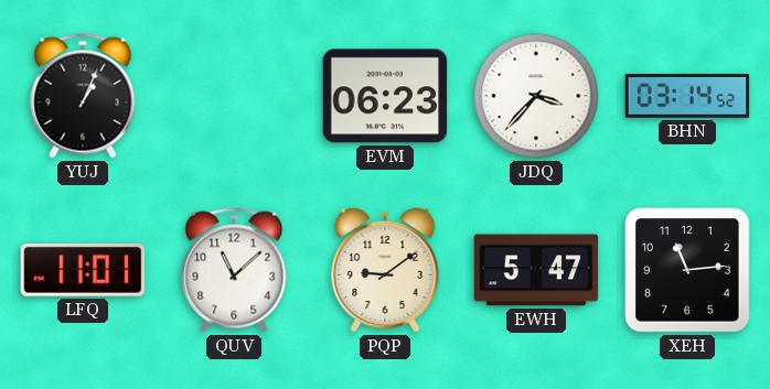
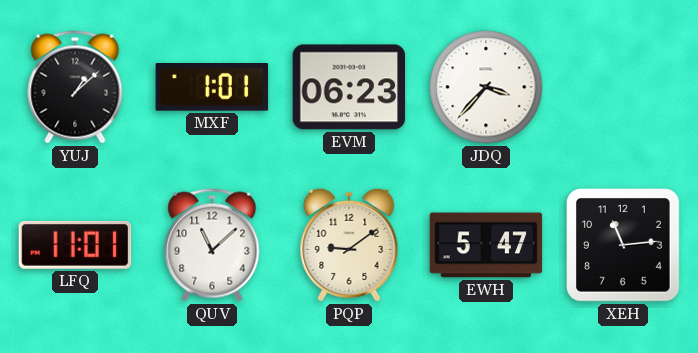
YUJ: 1:04 -> 1:08
MXF: none -> 1:01
BHN: 03:14 -> none
